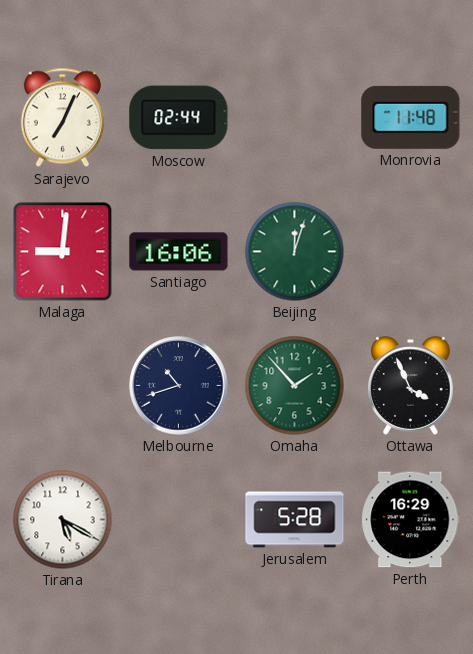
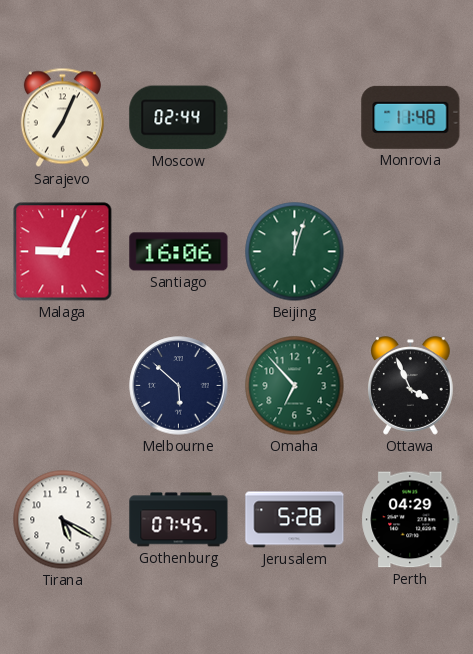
Malaga: 9:01 -> 9:04
Melbourne: 10:42 -> 5:52
Omaha: 1:53 -> 6:53
Gothenburg: none -> 07:45
Perth: 16:29 -> 04:29
